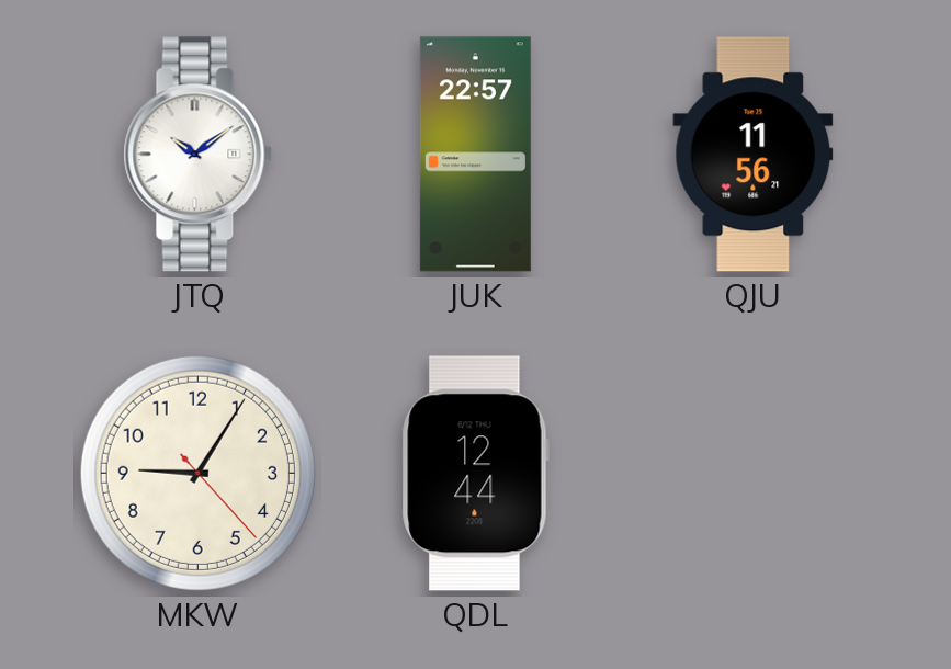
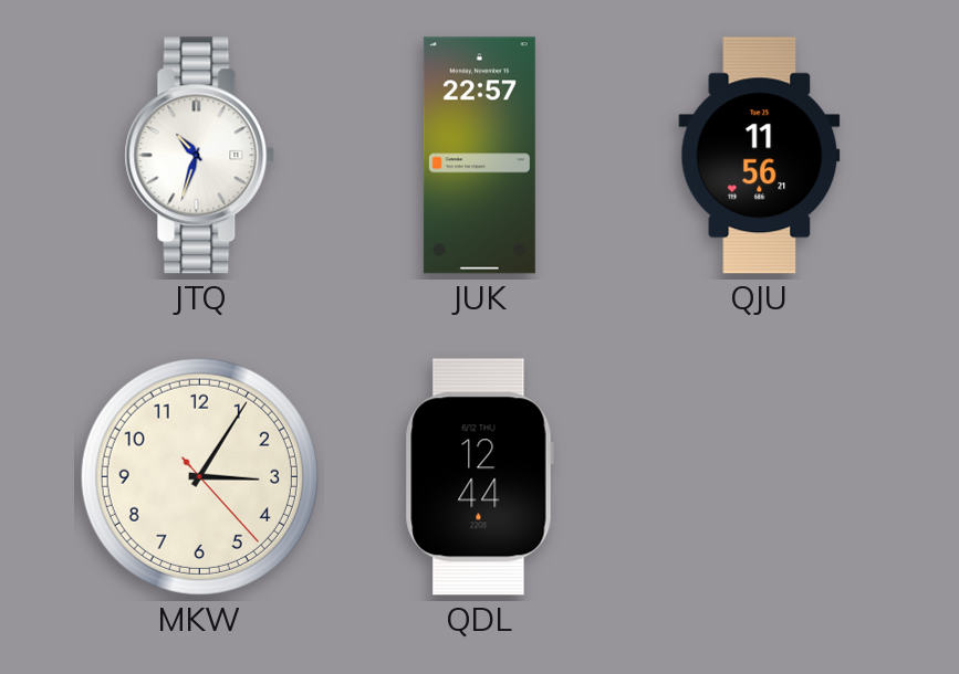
JTQ: 10:09 -> 10:33
MKW: 9:05 -> 3:05
